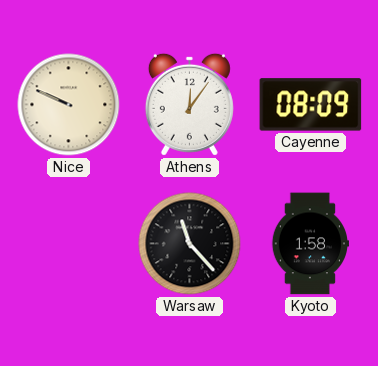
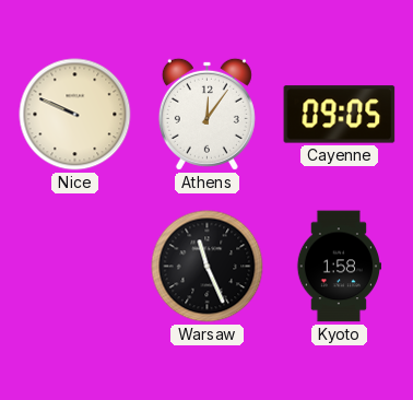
Cayenne: 08:09 -> 09:05
Warsaw: 11:23 -> 11:26
